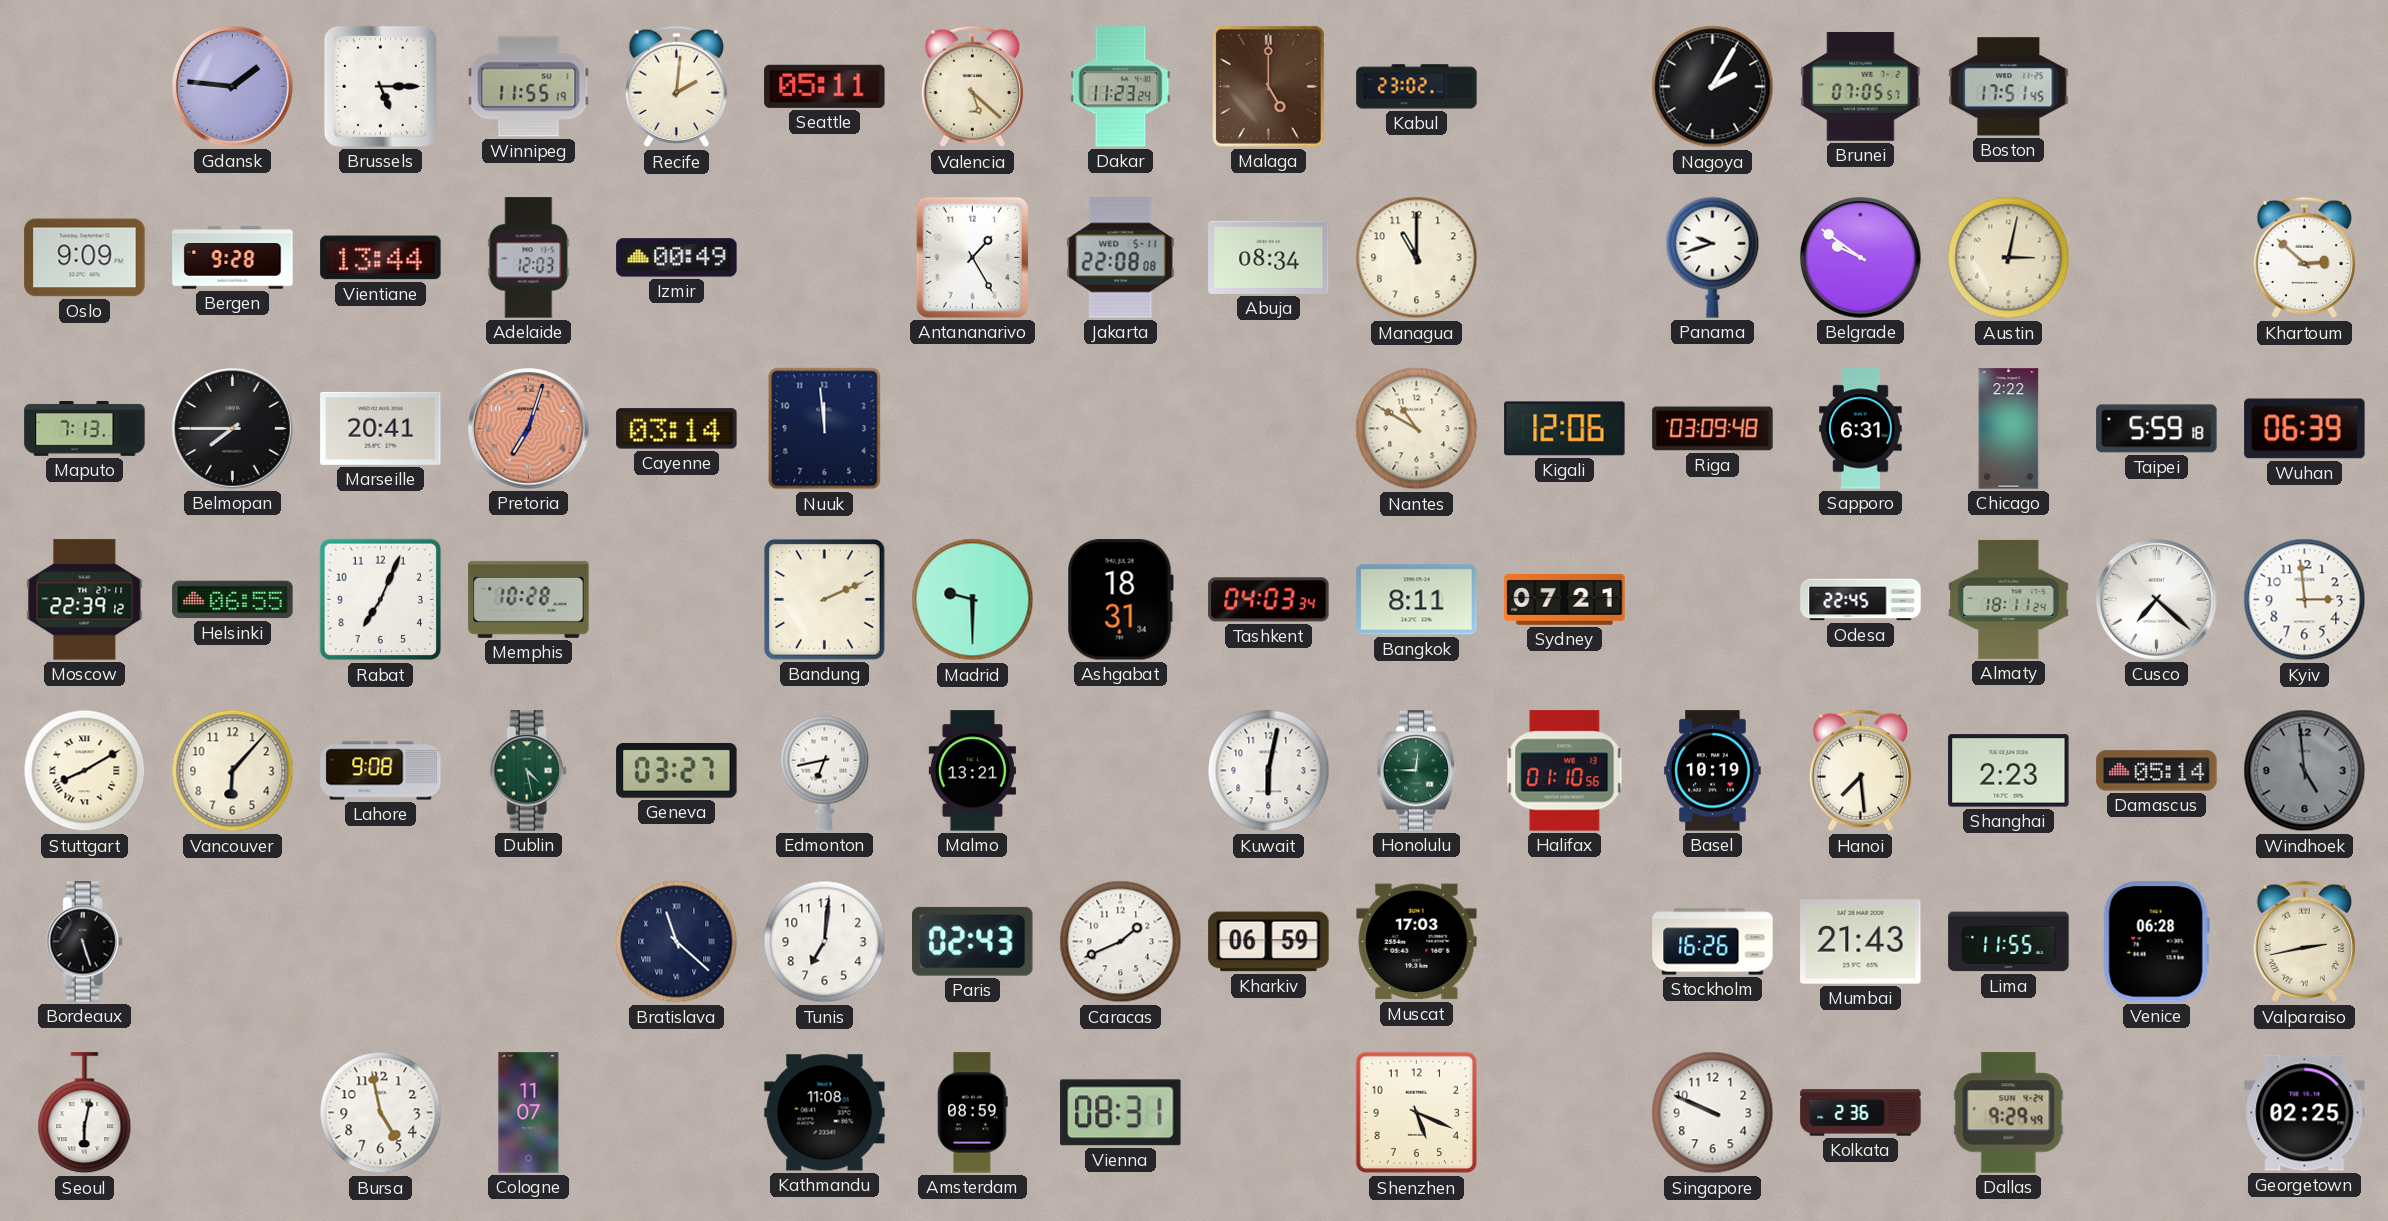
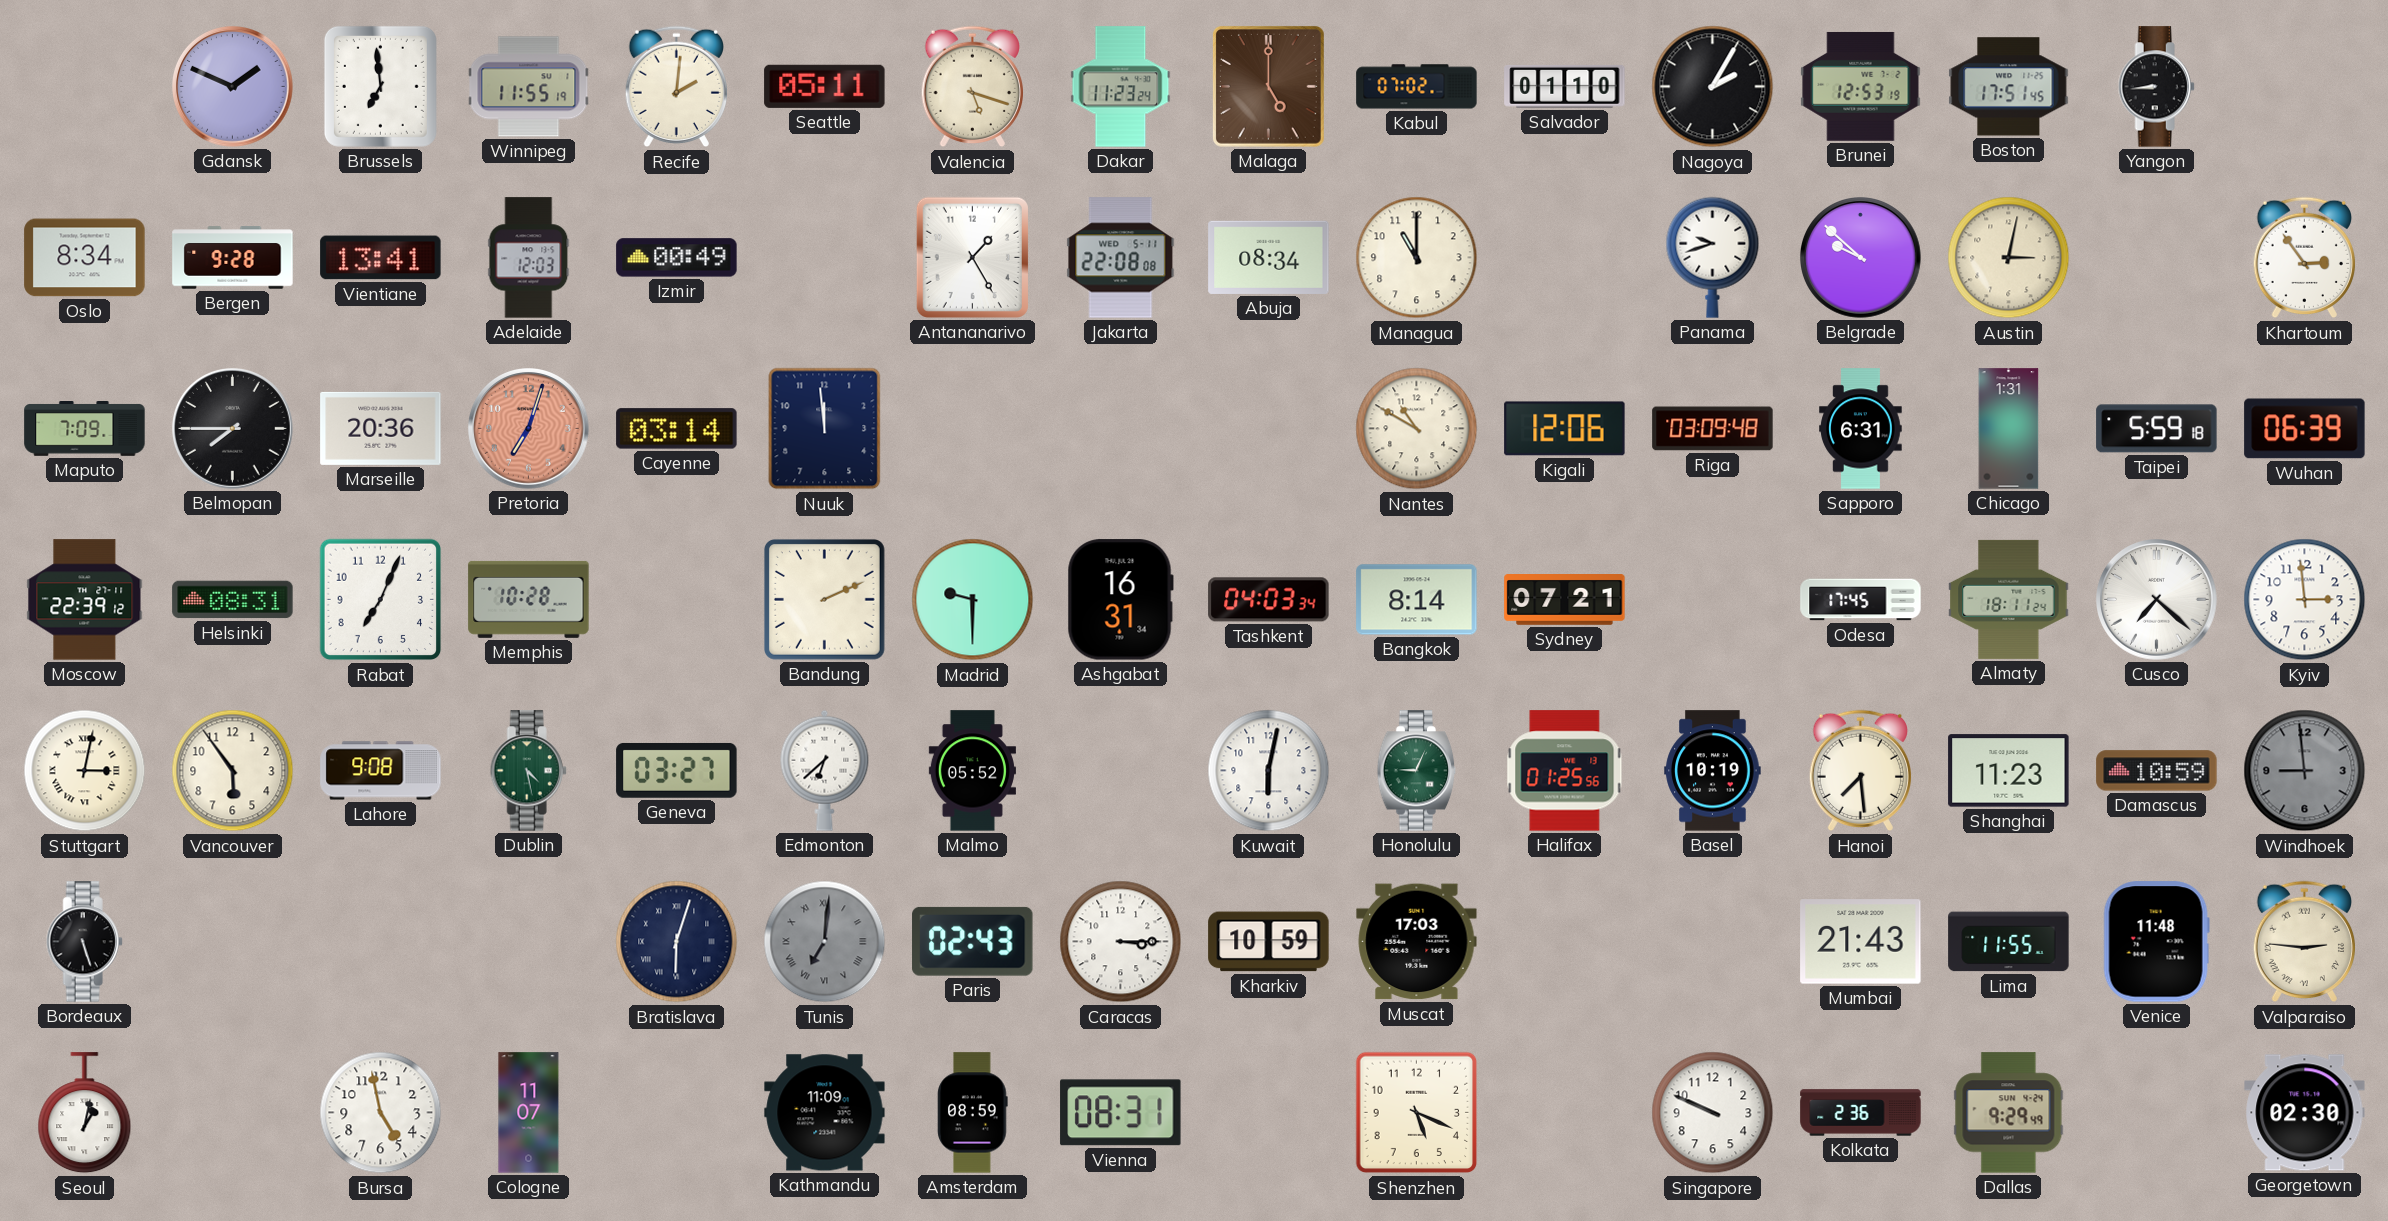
Gdansk: 1:46 -> 1:49
Brussels: 5:15 -> 6:59
Valencia: 5:22 -> 5:18
Kabul: 23:02 -> 07:02
Salvador: none -> 01:10
Brunei: 07:05 -> 12:53
Yangon: none -> 8:44
Oslo: 9:09 -> 8:34
Vientiane: 13:44 -> 13:41
Belgrade: 9:51 -> 9:52
Khartoum: 2:52 -> 2:54
Maputo: 7:13 -> 7:09
Marseille: 20:41 -> 20:36
Chicago: 2:22 -> 1:31
Helsinki: 06:55 -> 08:31
Ashgabat: 18:31 -> 16:31
Bangkok: 8:11 -> 8:14
Odesa: 22:45 -> 17:45
Stuttgart: 8:10 -> 3:02
Vancouver: 6:07 -> 5:54
Edmonton: 6:43 -> 6:38
Malmo: 13:21 -> 05:52
Honolulu: 9:01 -> 9:04
Halifax: 01:10 -> 01:25
Shanghai: 2:23 -> 11:23
Damascus: 05:14 -> 10:59
Windhoek: 4:59 -> 8:59
Bratislava: 11:22 -> 6:03
Tunis dial: white -> grey
Tunis numerals: Arabic -> Roman
Caracas: 1:41 -> 3:15
Kharkiv: 06:59 -> 10:59
Stockholm: 16:26 -> none
Venice: 06:28 -> 11:48
Valparaiso: 2:43 -> 2:46
Seoul: 6:02 -> 1:02
Kathmandu: 11:08 -> 11:09
Georgetown: 02:25 -> 02:30
